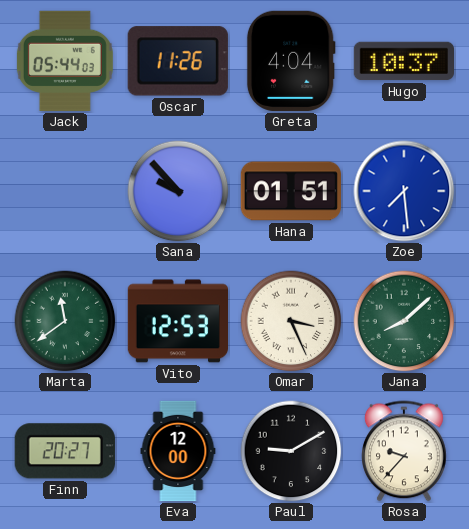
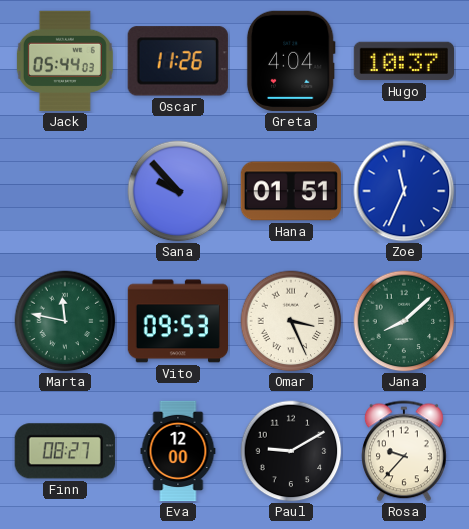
Zoe: 7:29 -> 11:34
Marta: 11:39 -> 11:47
Vito: 12:53 -> 09:53
Finn: 20:27 -> 08:27
